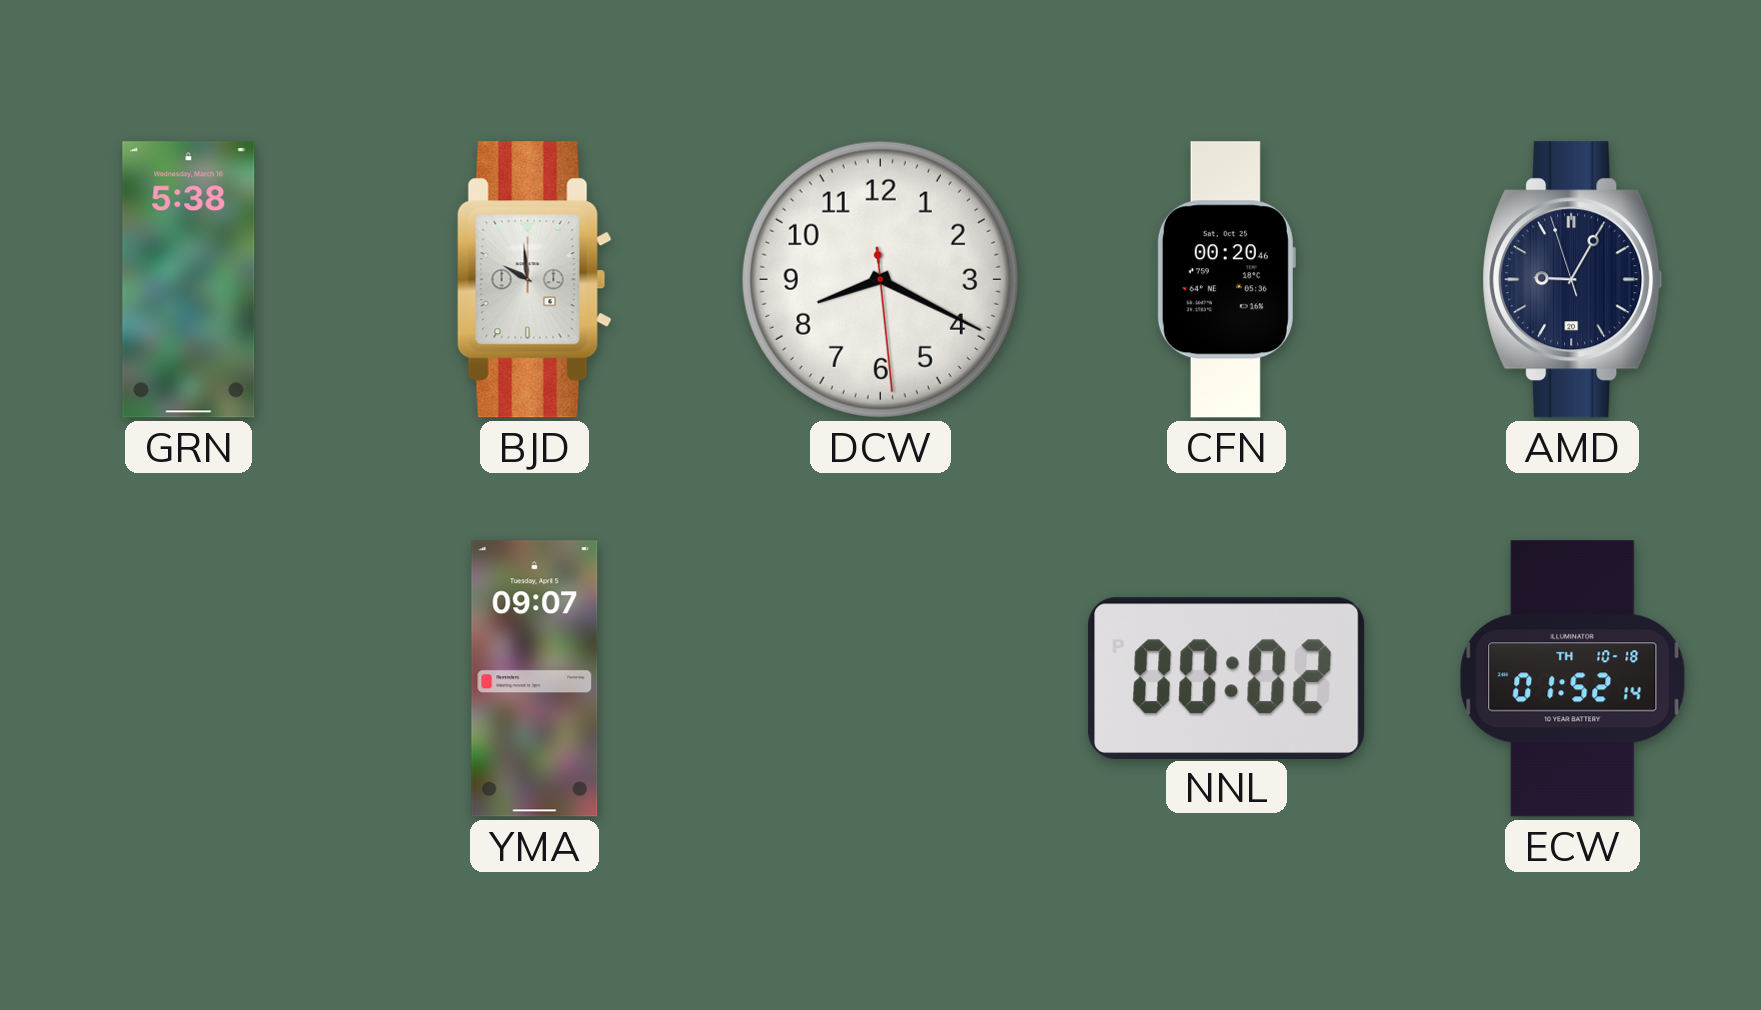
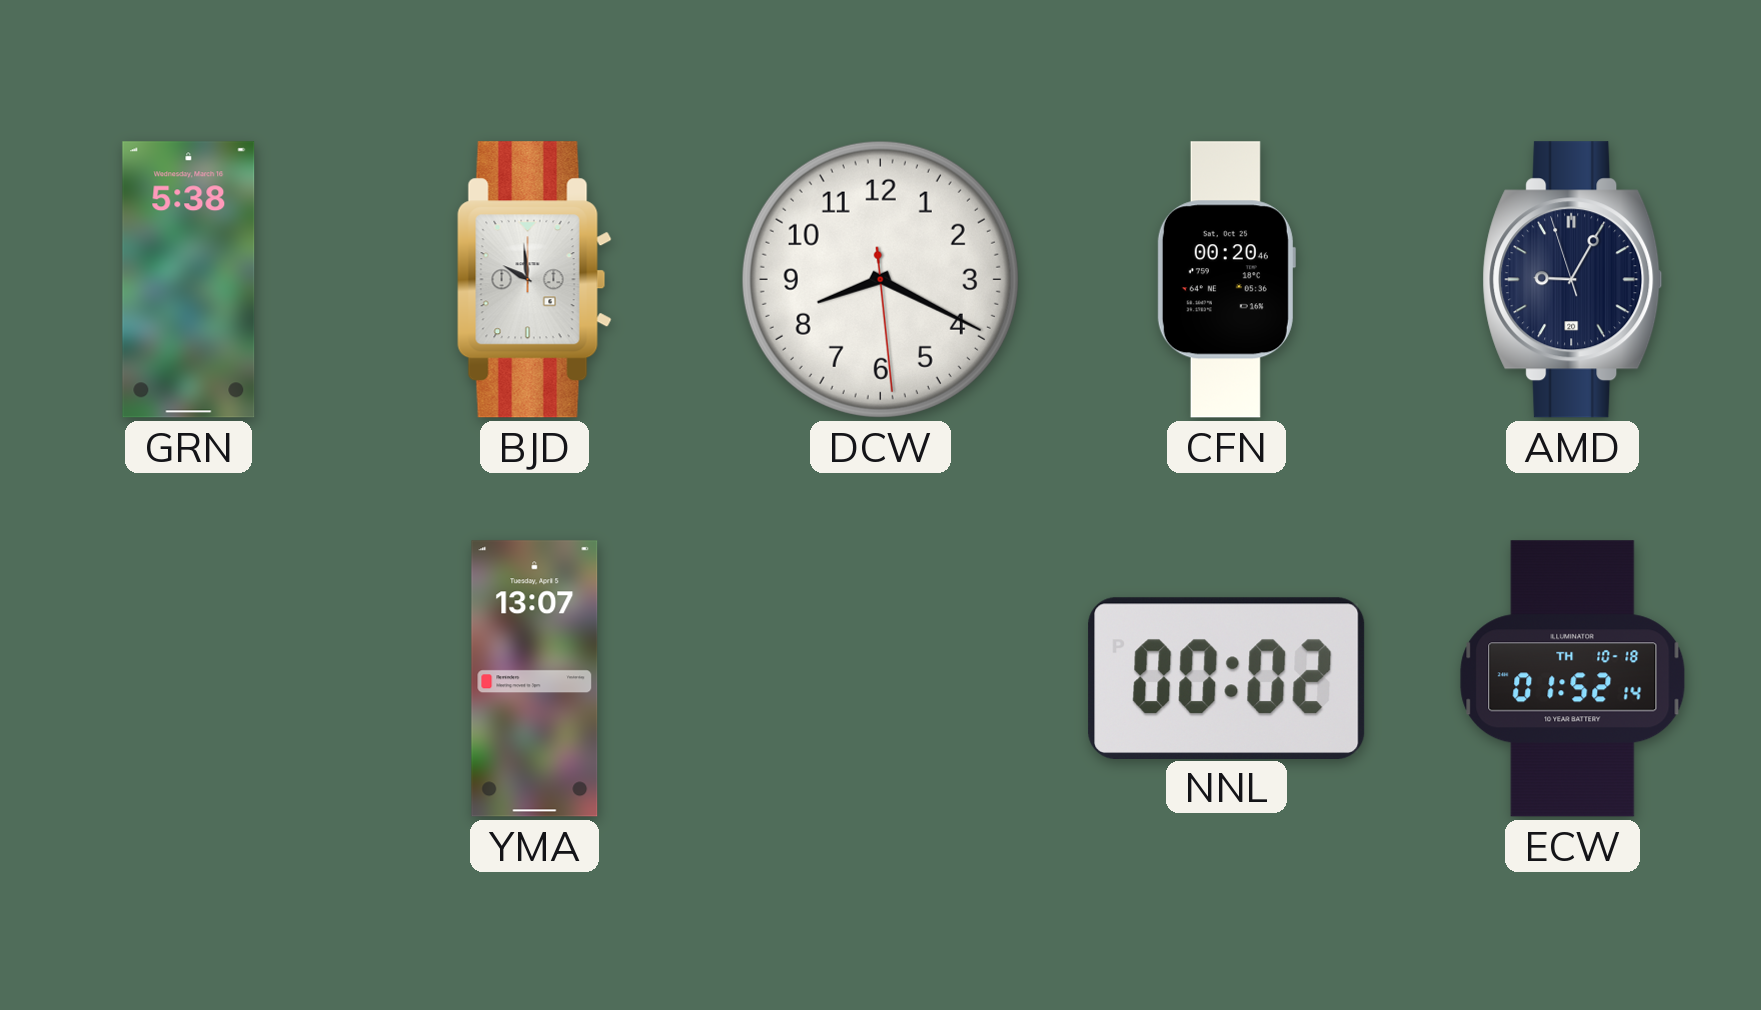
YMA: 09:07 -> 13:07
